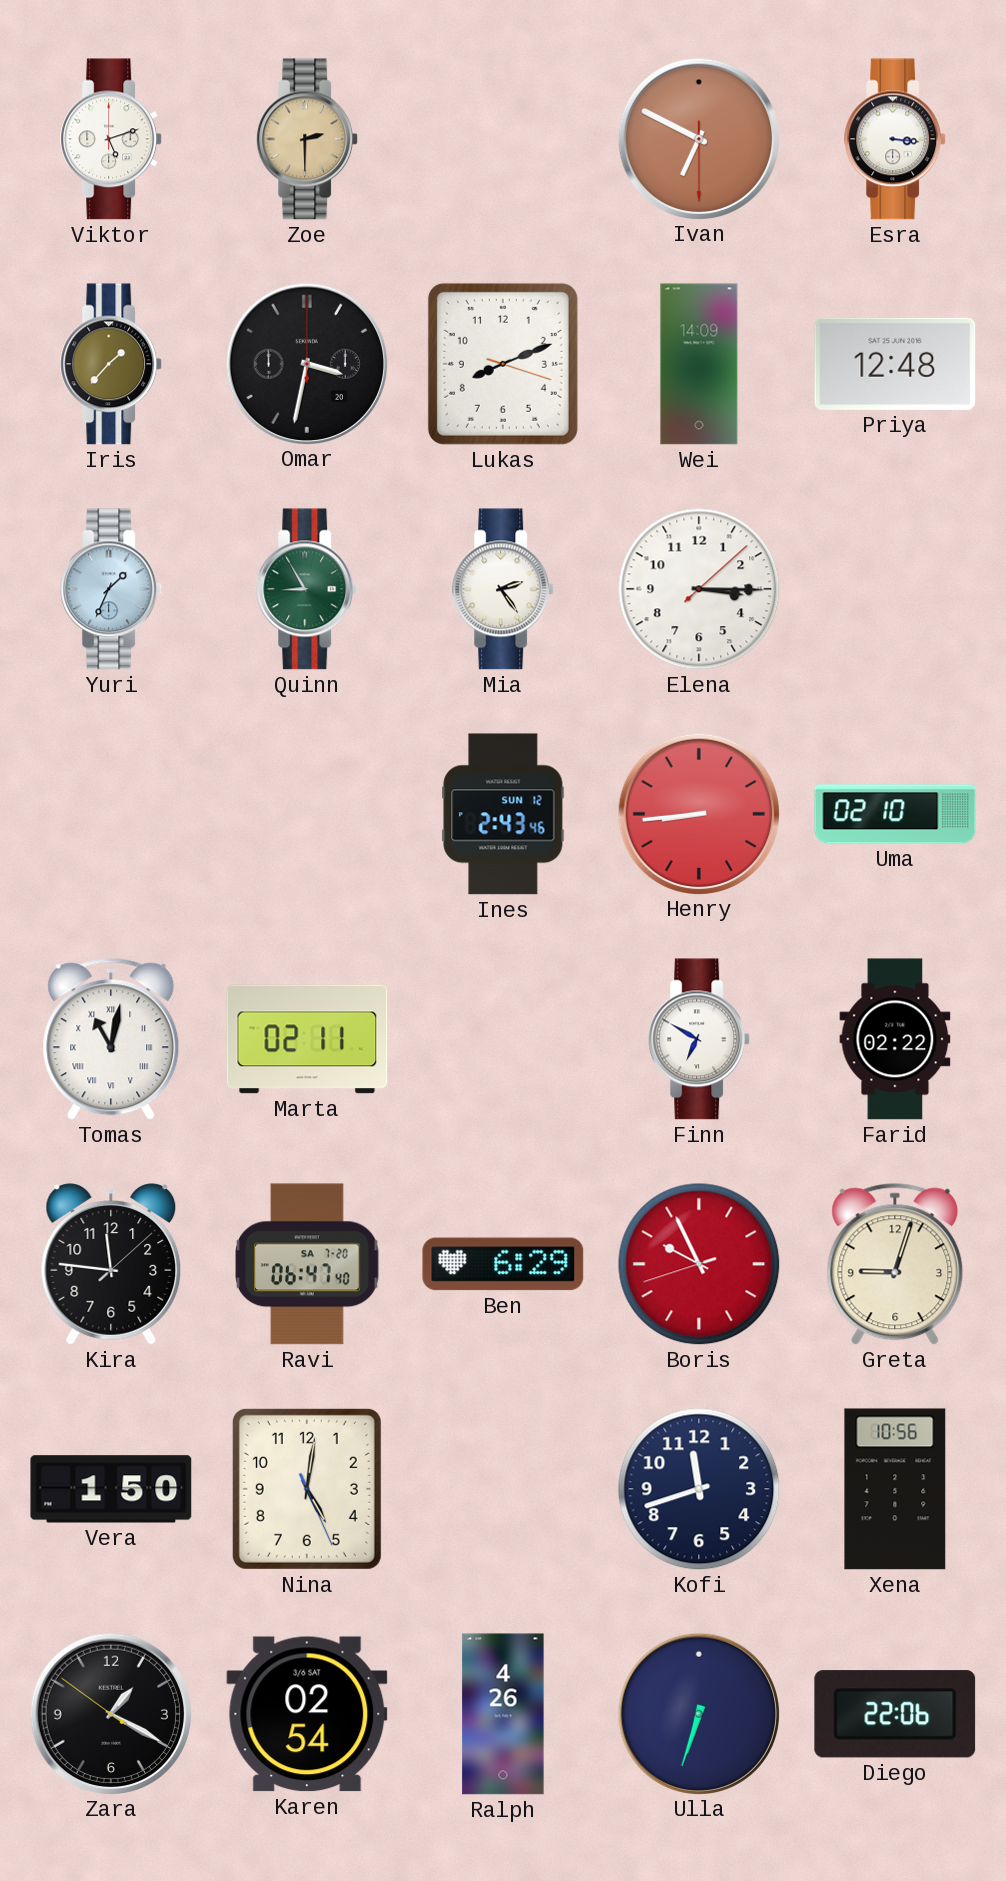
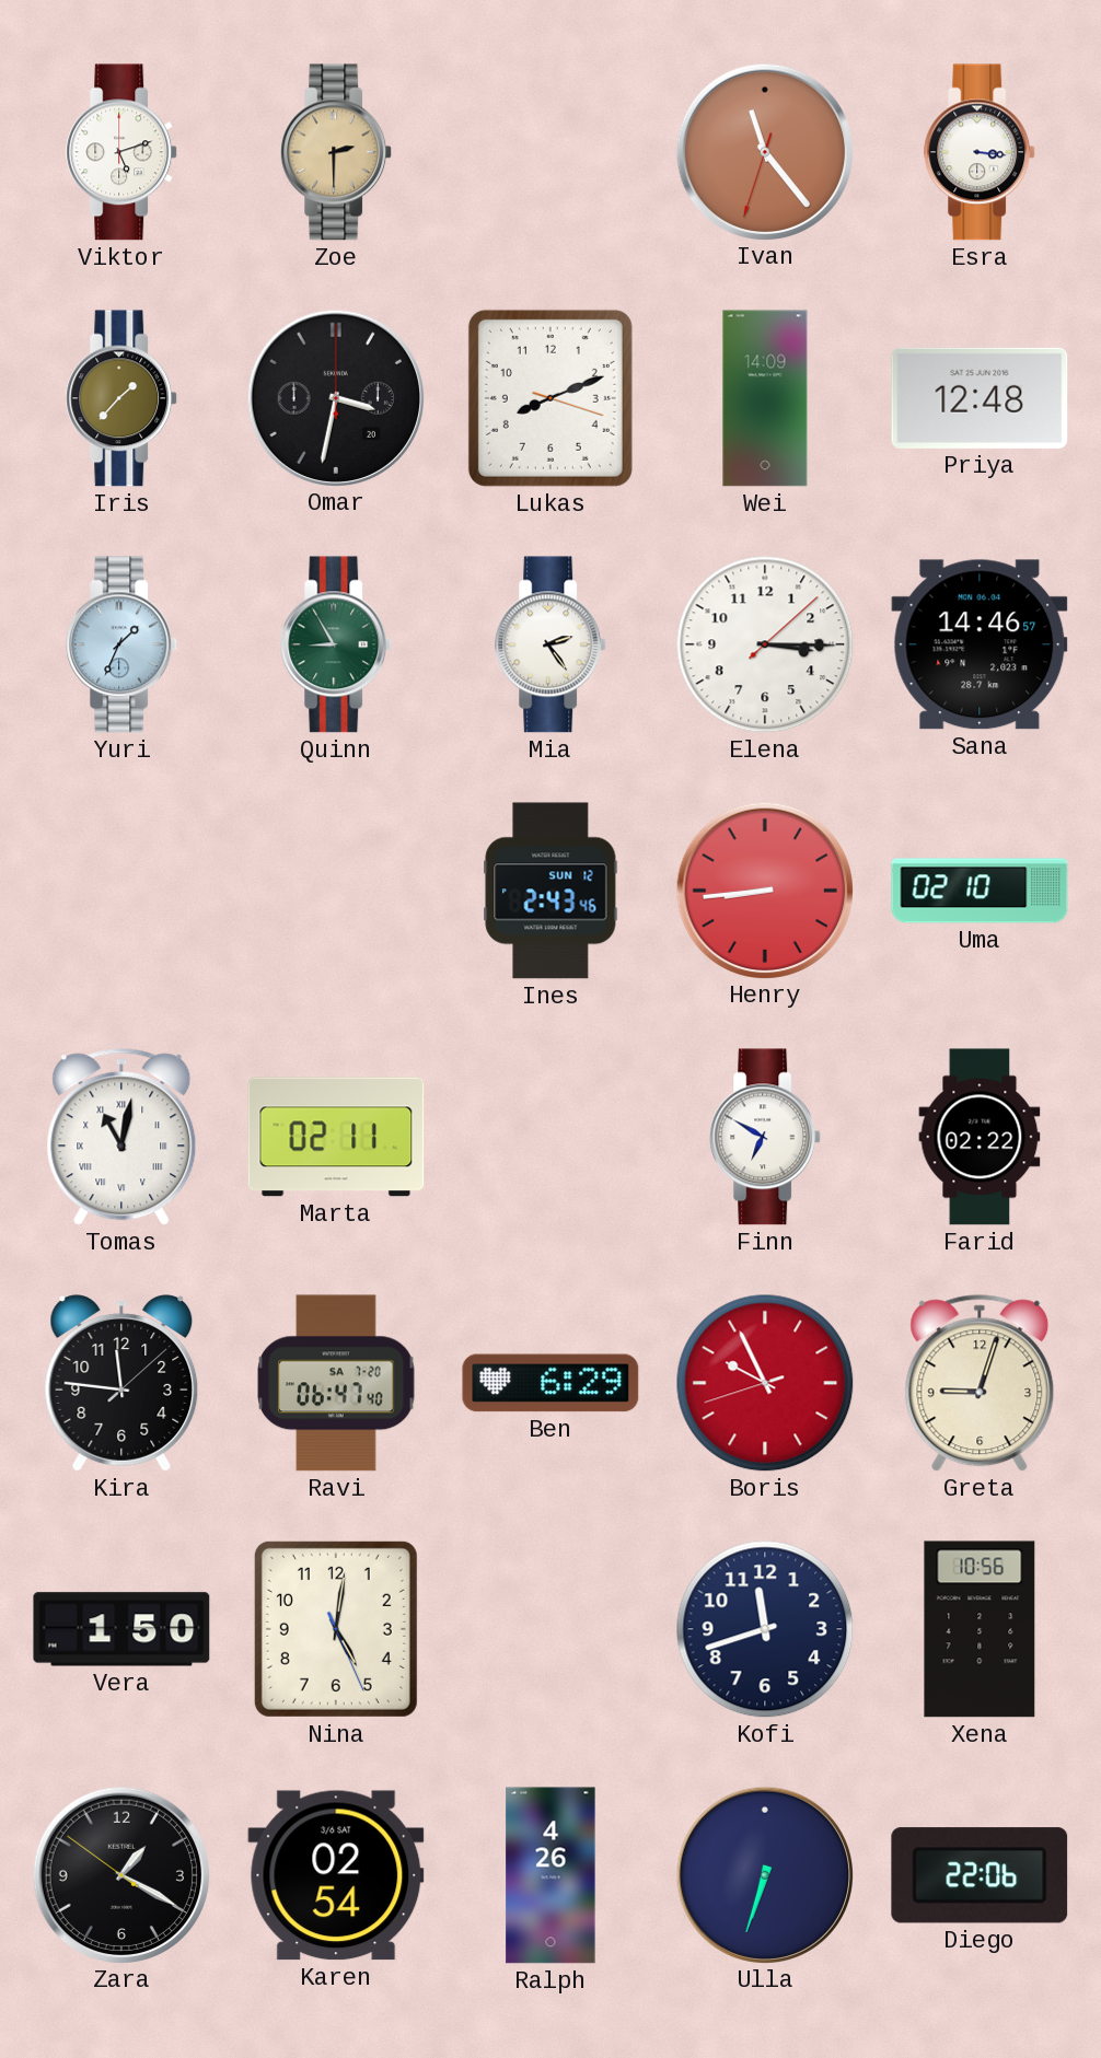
Ivan: 6:49 -> 11:23
Sana: none -> 14:46
